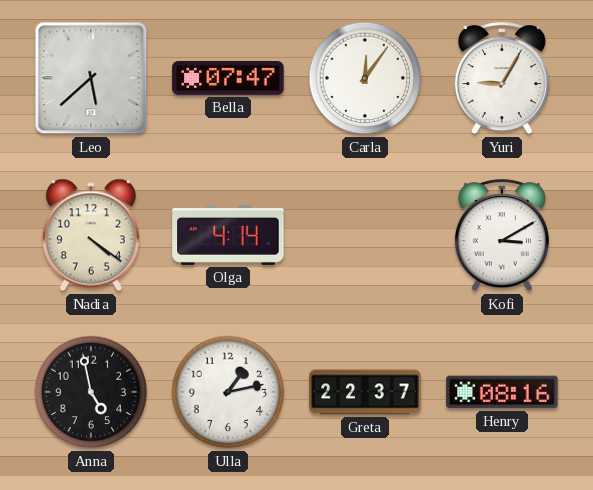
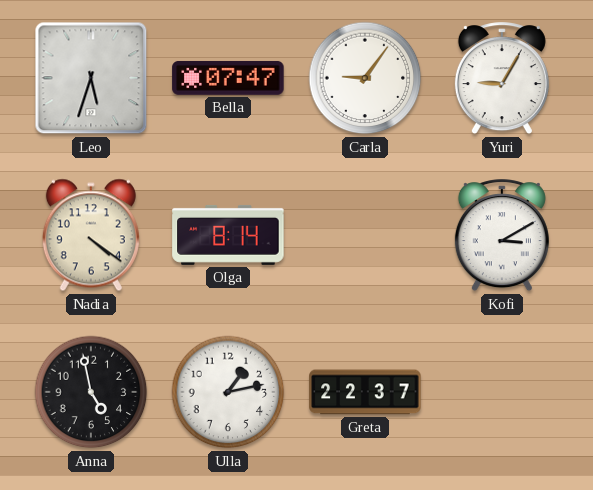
Leo: 5:38 -> 5:33
Carla: 12:06 -> 9:06
Olga: 4:14 -> 8:14
Henry: 08:16 -> none
